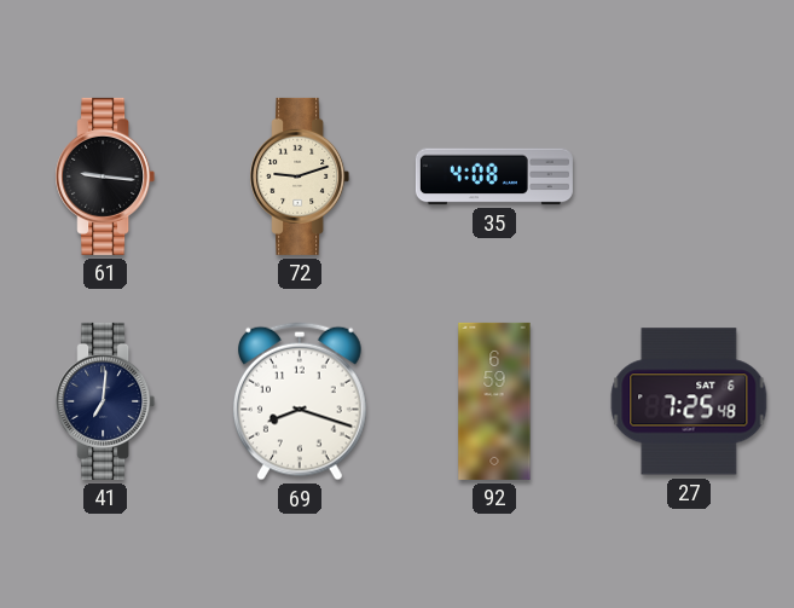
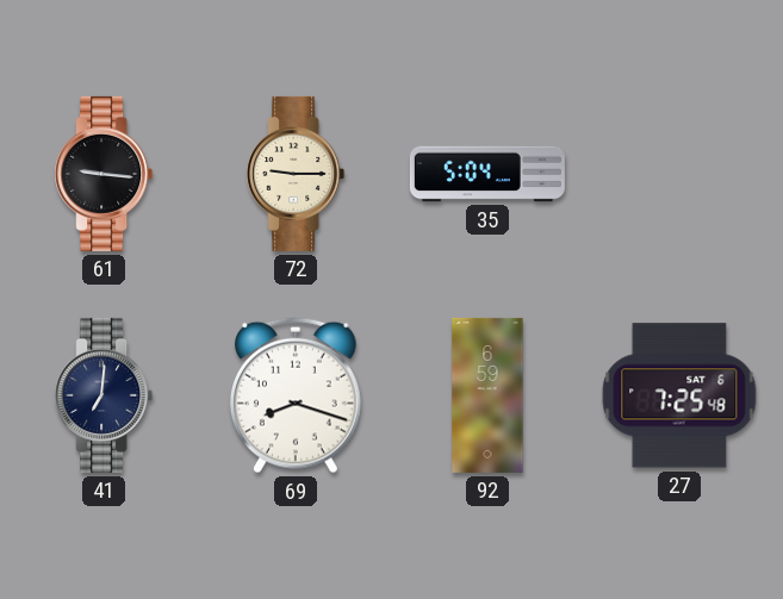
72: 9:12 -> 9:15
35: 4:08 -> 5:04
